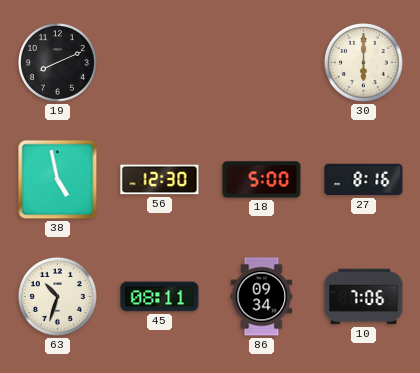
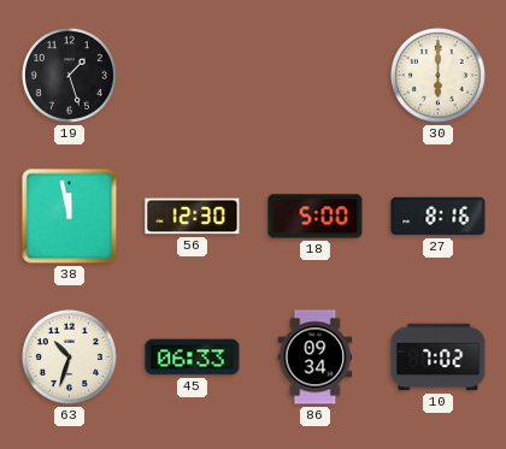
19: 8:11 -> 1:27
38: 4:58 -> 11:58
45: 08:11 -> 06:33
10: 7:06 -> 7:02
